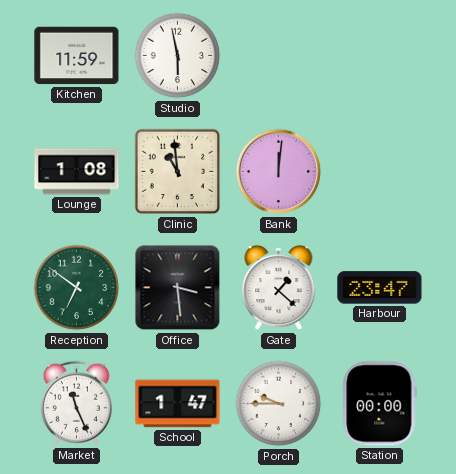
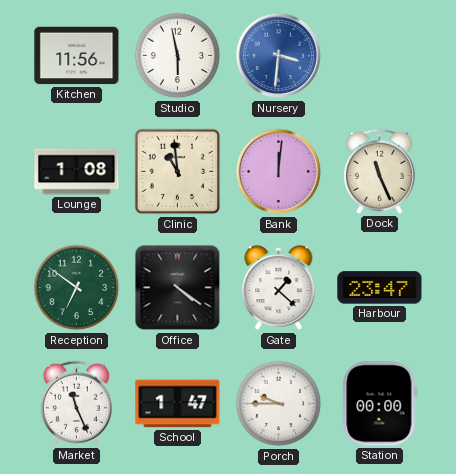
Kitchen: 11:59 -> 11:56
Nursery: none -> 3:31
Dock: none -> 11:26
Office: 3:29 -> 4:21
